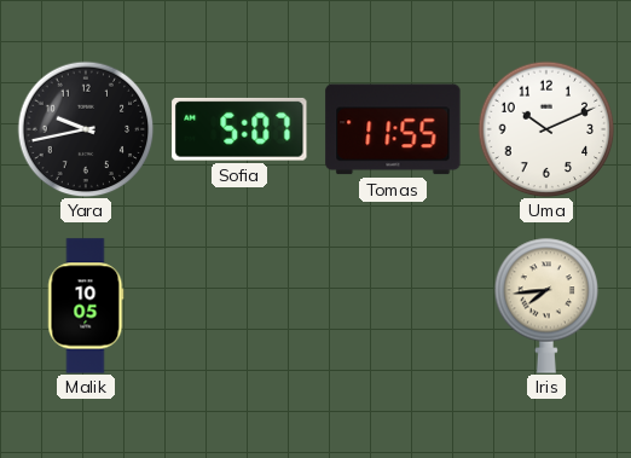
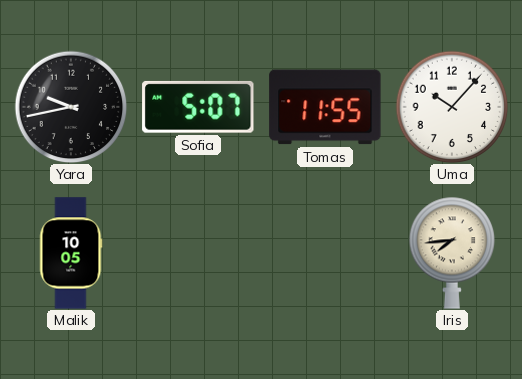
Uma: 10:11 -> 10:07
